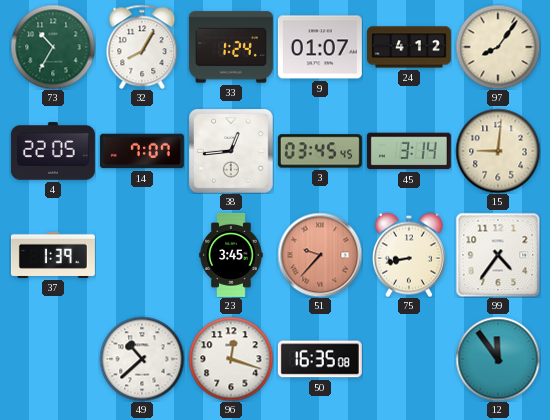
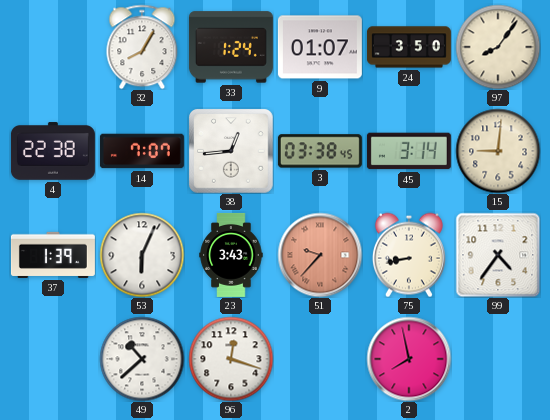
73: 10:35 -> none
24: 4:12 -> 3:50
4: 22:05 -> 22:38
3: 03:45 -> 03:38
53: none -> 6:04
23: 3:45 -> 3:43
50: 16:35 -> none
2: none -> 7:58
12: 11:54 -> none
